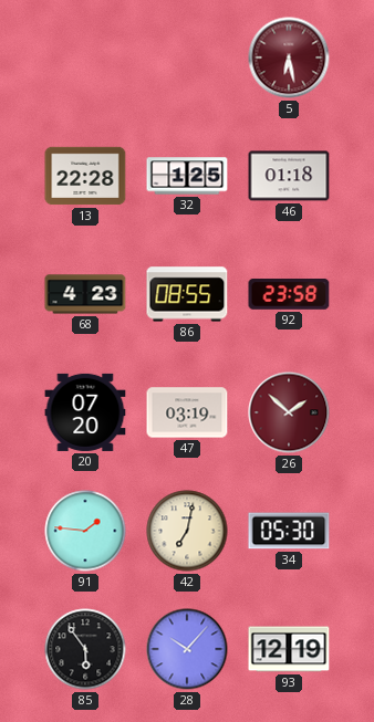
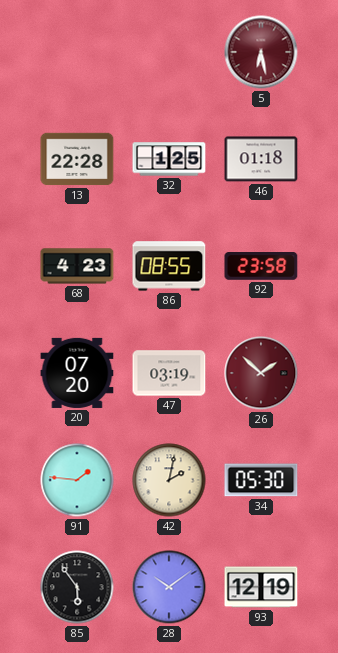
42: 7:02 -> 2:02
28: 10:07 -> 10:09
